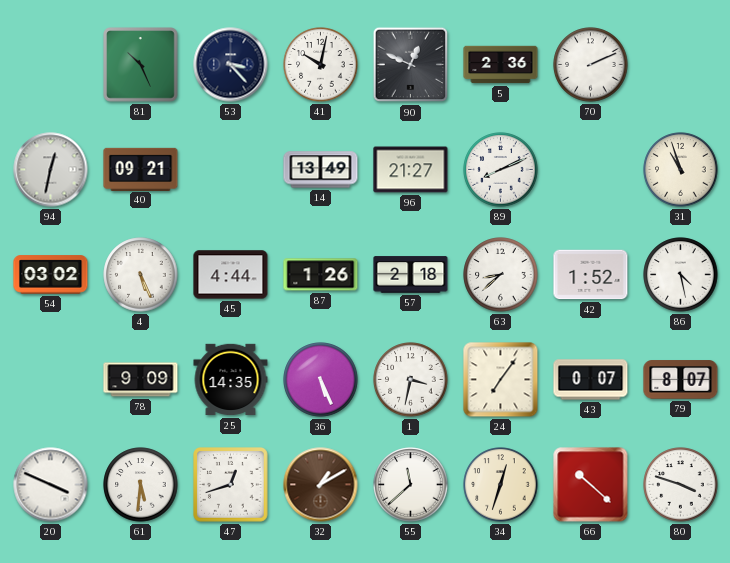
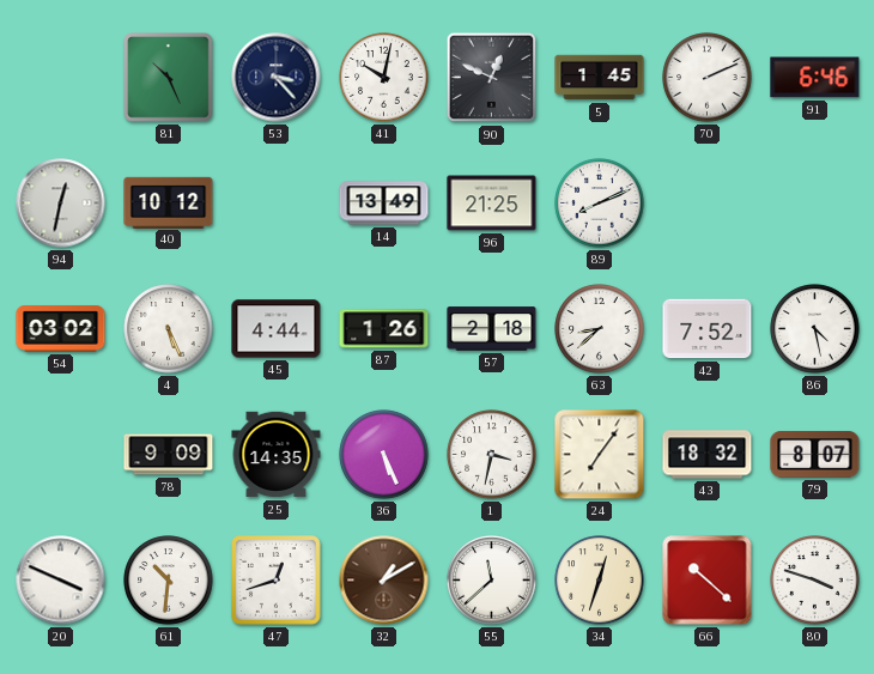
5: 2:36 -> 1:45
91: none -> 6:46
40: 09:21 -> 10:12
96: 21:27 -> 21:25
31: 10:57 -> none
42: 1:52 -> 7:52
43: 0:07 -> 18:32
61: 5:31 -> 10:31
